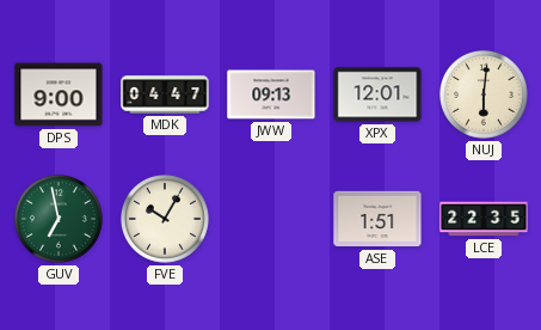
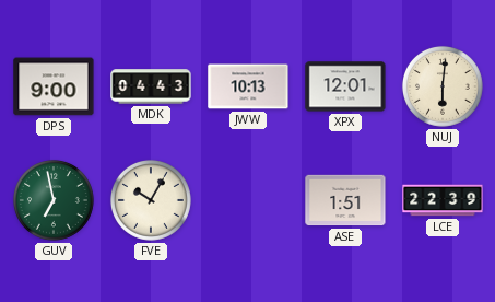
MDK: 04:47 -> 04:43
JWW: 09:13 -> 10:13
LCE: 22:35 -> 22:39
